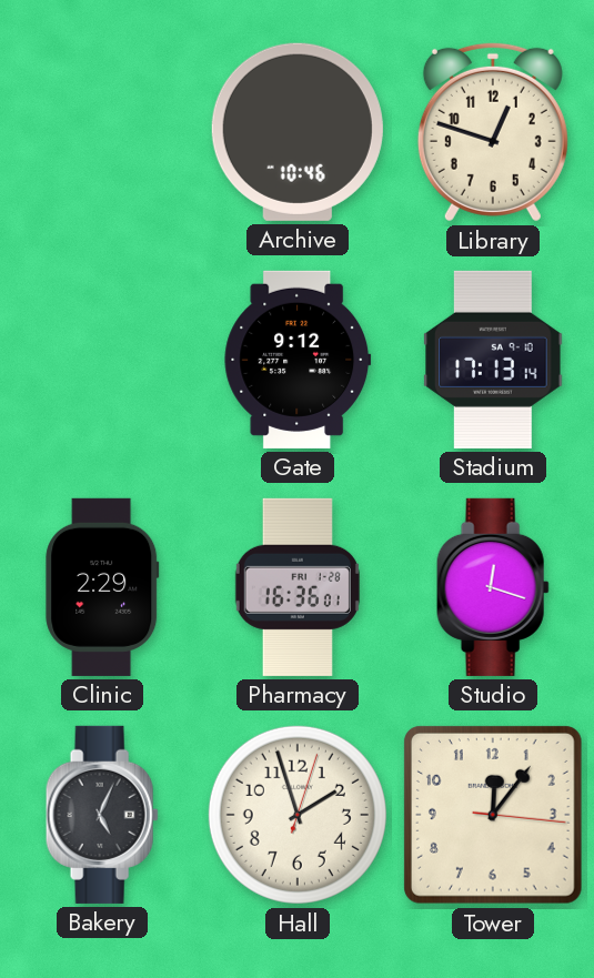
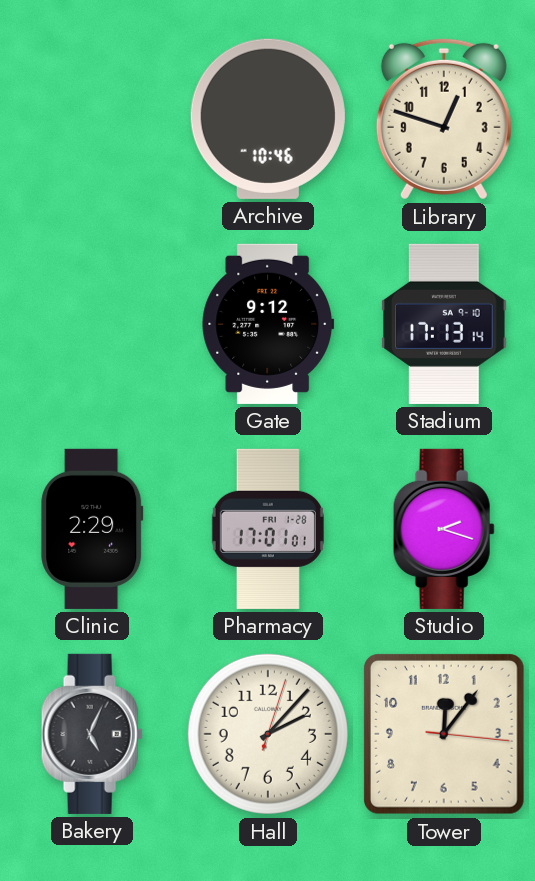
Pharmacy: 16:36 -> 17:01
Studio: 12:18 -> 2:18
Hall: 1:57 -> 2:07
